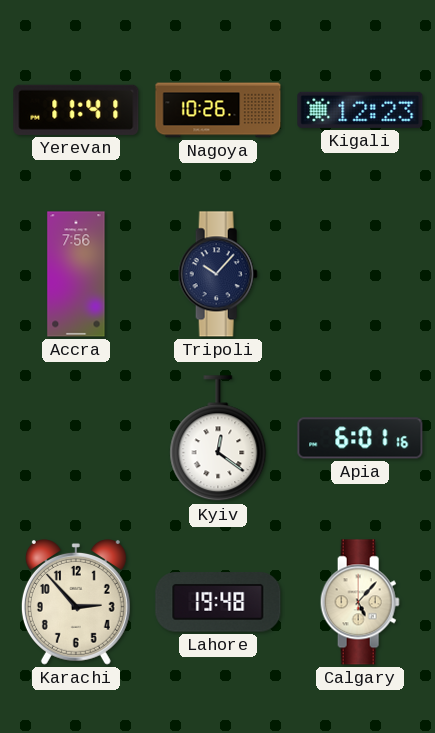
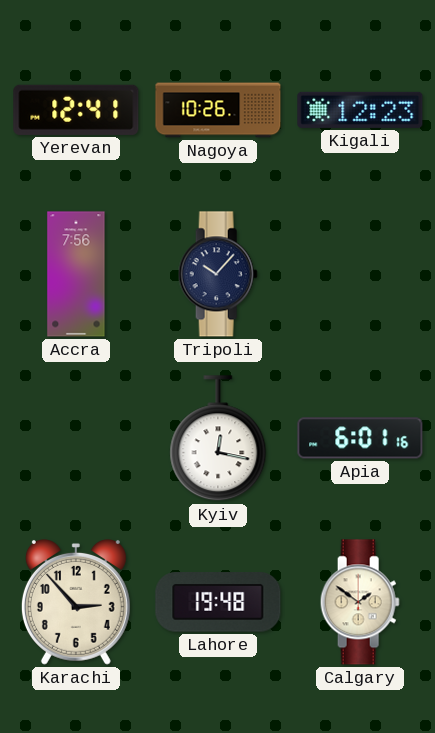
Yerevan: 11:41 -> 12:41
Kyiv: 12:21 -> 12:17
Calgary: 5:07 -> 1:51
